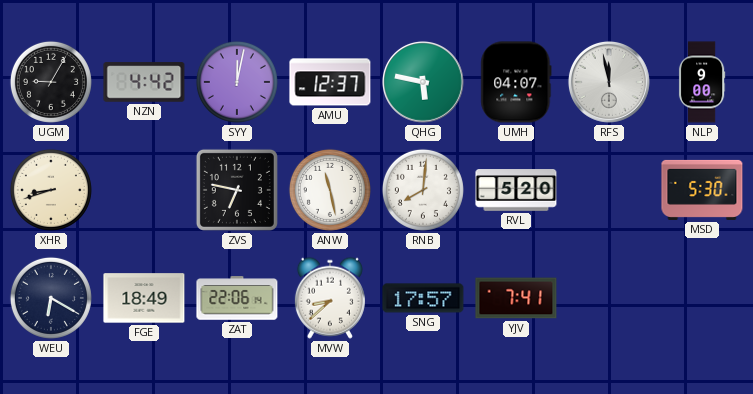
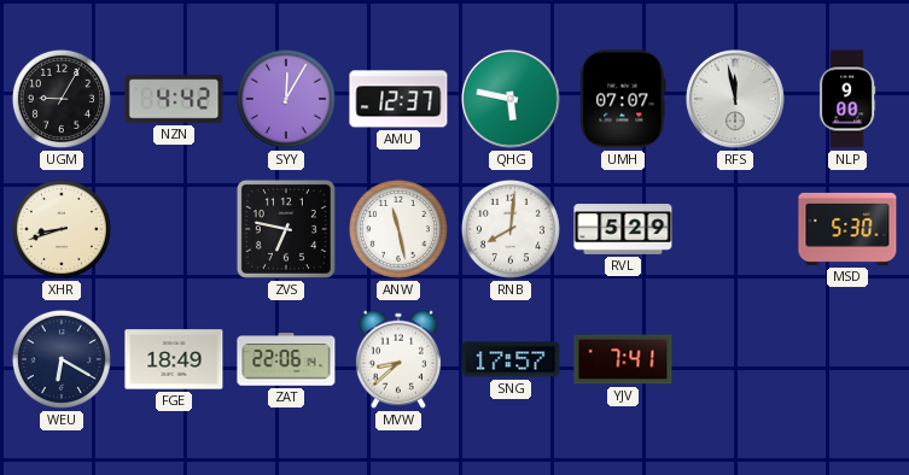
SYY: 12:02 -> 12:05
UMH: 04:07 -> 07:07
RVL: 5:20 -> 5:29
